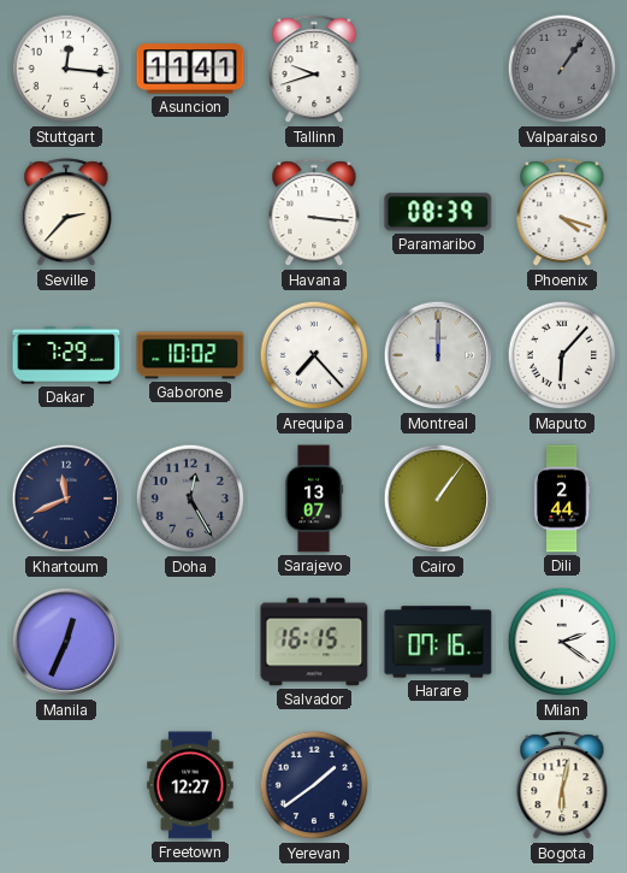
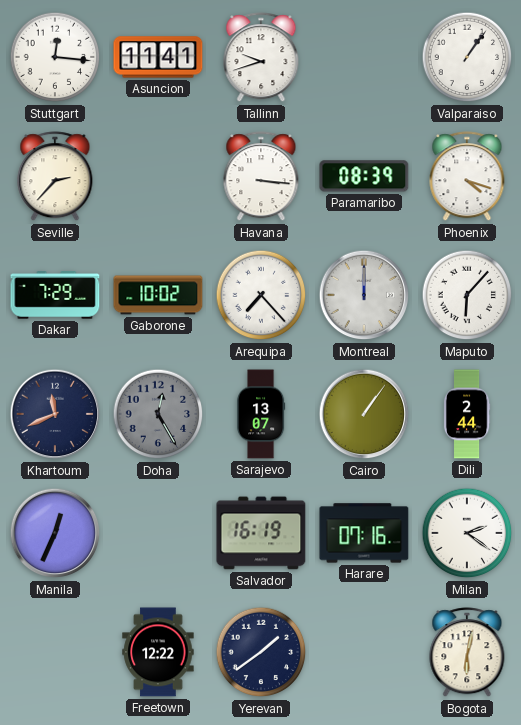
Valparaiso dial: grey -> white
Salvador: 16:15 -> 16:19
Freetown: 12:27 -> 12:22
